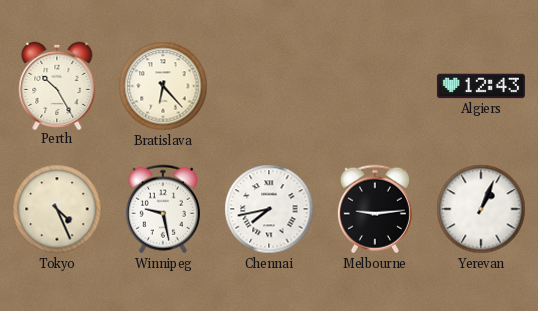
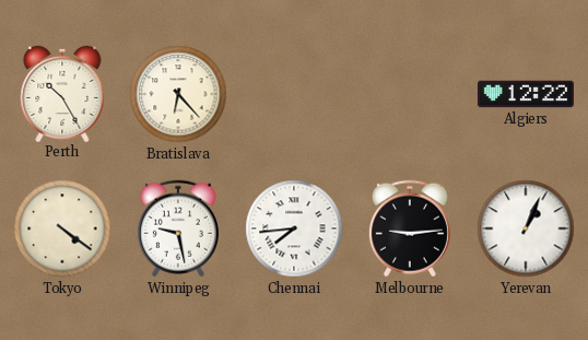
Algiers: 12:43 -> 12:22
Tokyo: 4:26 -> 4:21
Chennai: 7:43 -> 7:44
